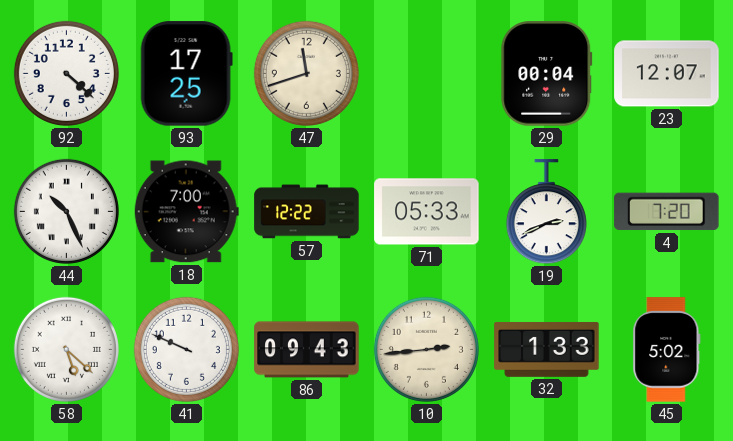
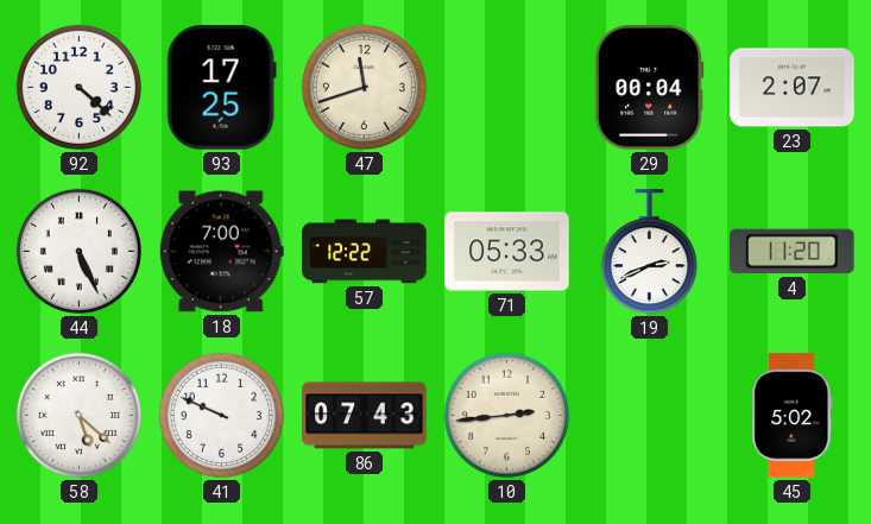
23: 12:07 -> 2:07
44: 10:26 -> 5:26
4: 7:20 -> 11:20
86: 09:43 -> 07:43
32: 1:33 -> none
